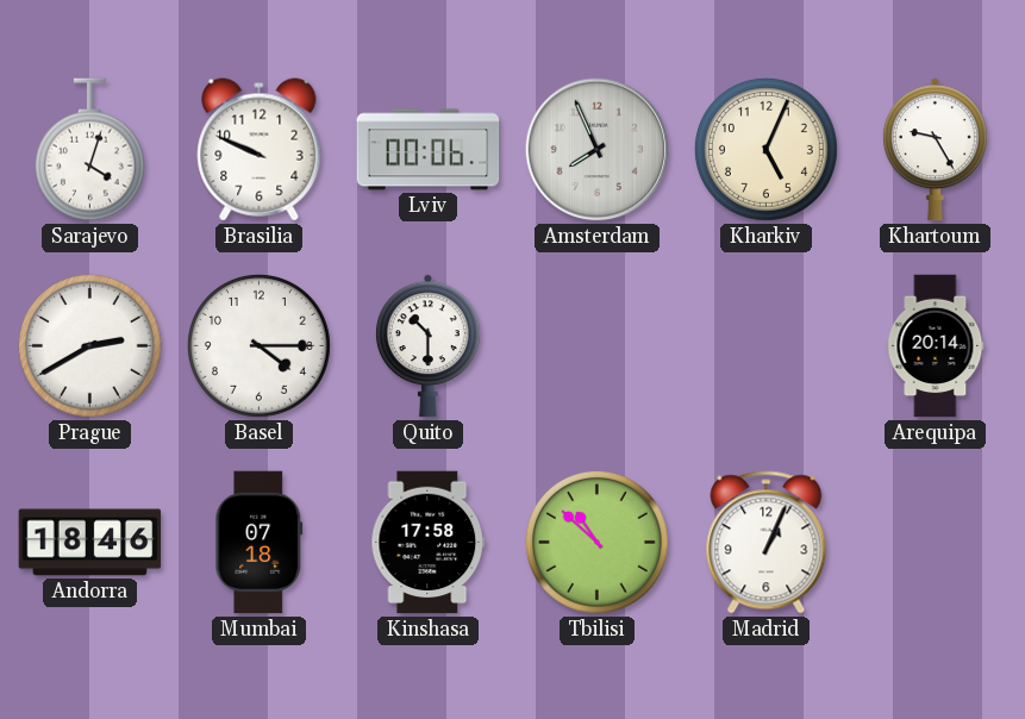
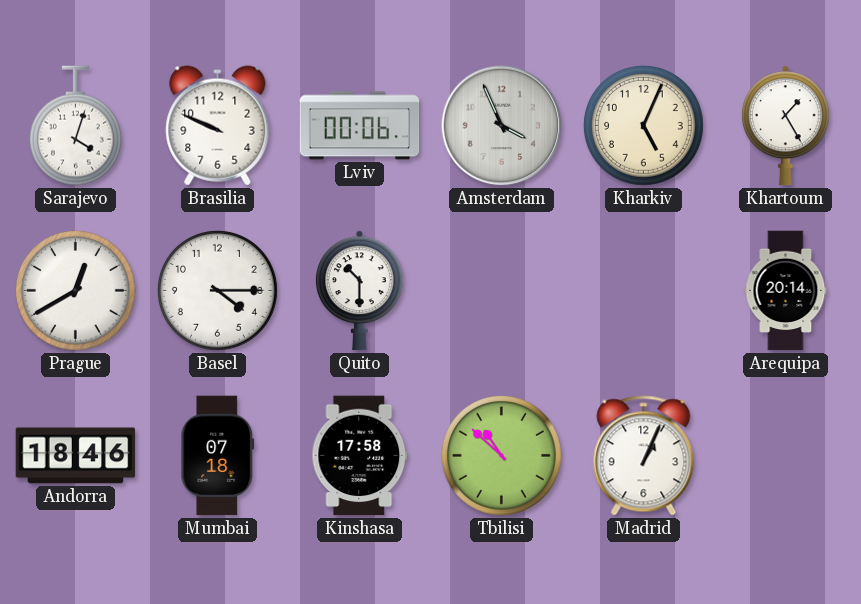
Amsterdam: 7:56 -> 3:56
Khartoum: 9:25 -> 1:25
Prague: 2:40 -> 12:40
